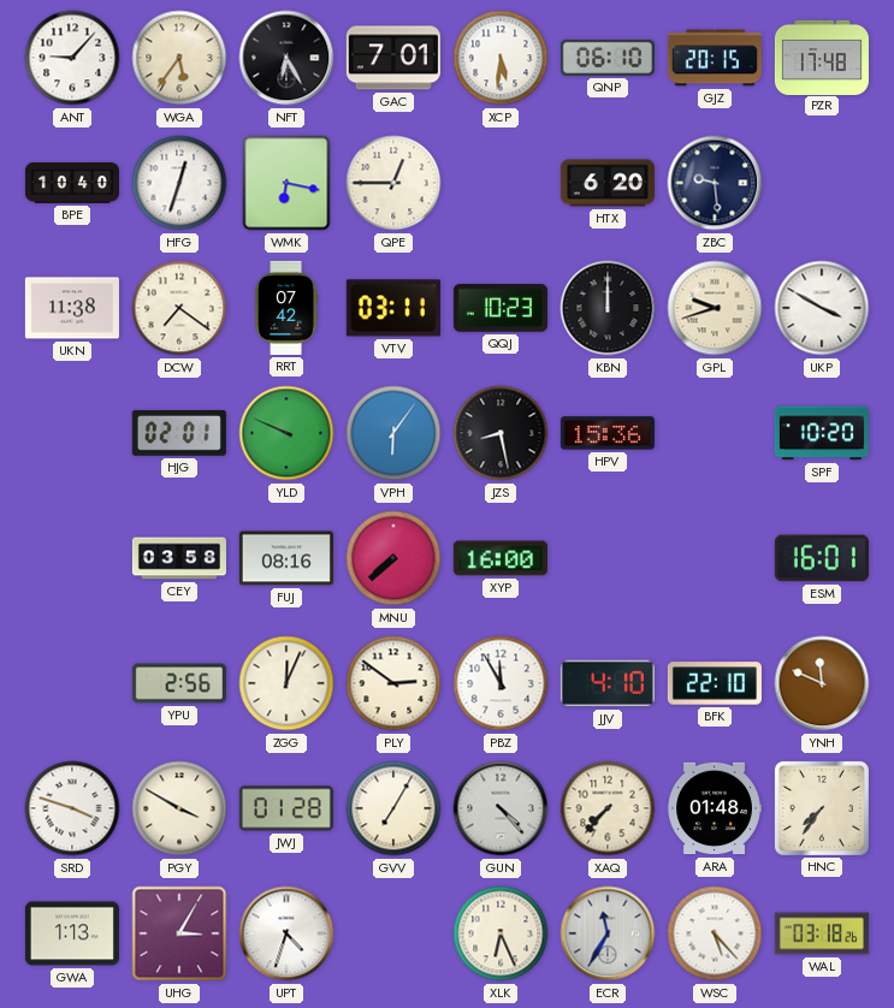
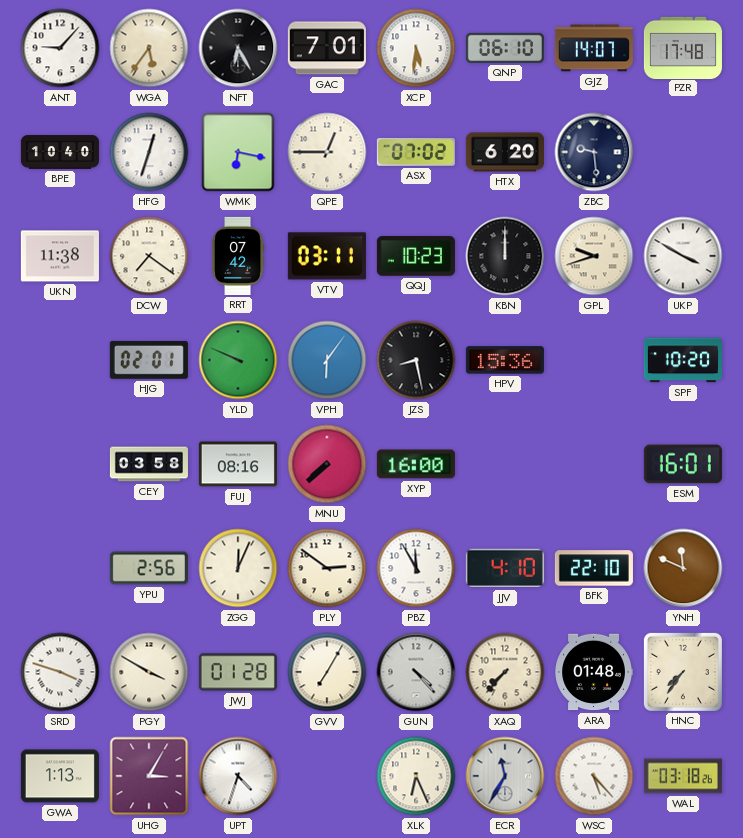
GJZ: 20:15 -> 14:07
ASX: none -> 07:02
